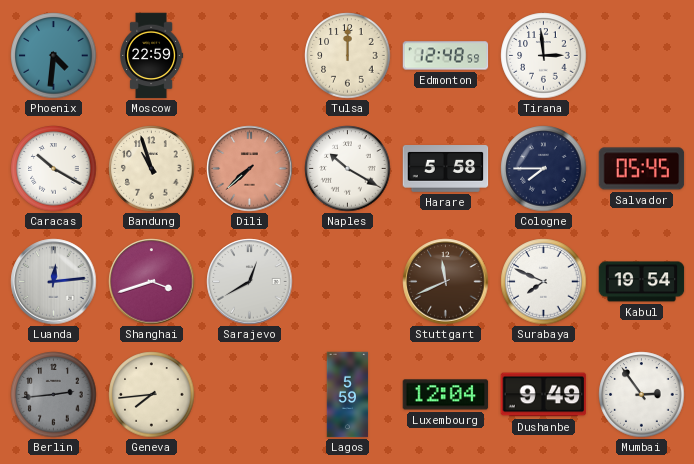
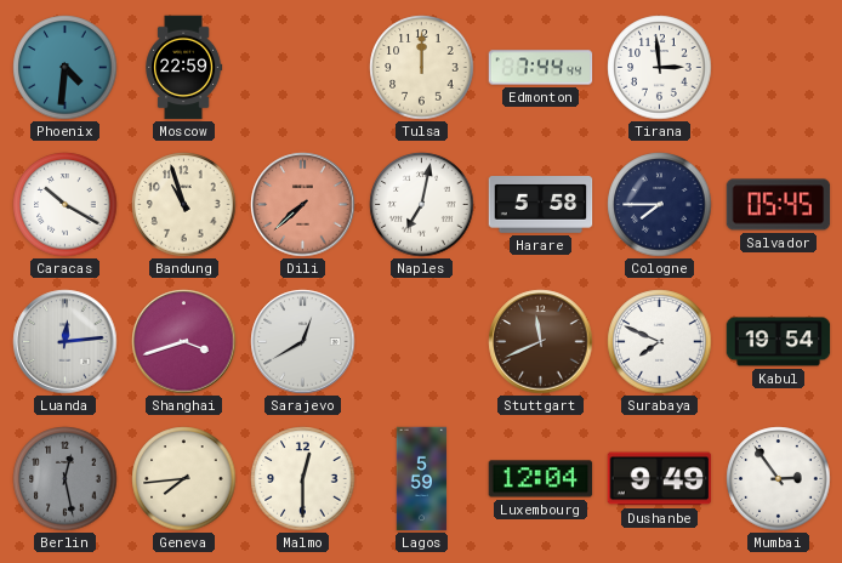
Edmonton: 12:48 -> 7:44
Naples: 10:20 -> 7:02
Berlin: 2:44 -> 12:28
Malmo: none -> 12:30
